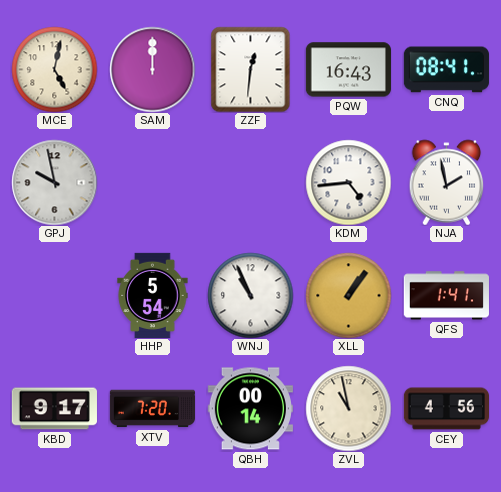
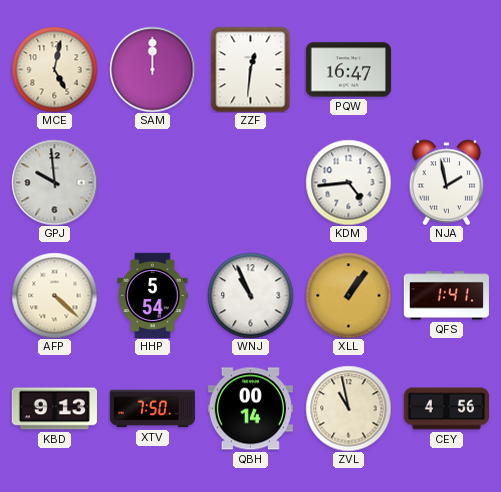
PQW: 16:43 -> 16:47
CNQ: 08:41 -> none
GPJ: 9:58 -> 9:59
AFP: none -> 4:22
KBD: 9:17 -> 9:13
XTV: 7:20 -> 7:50
